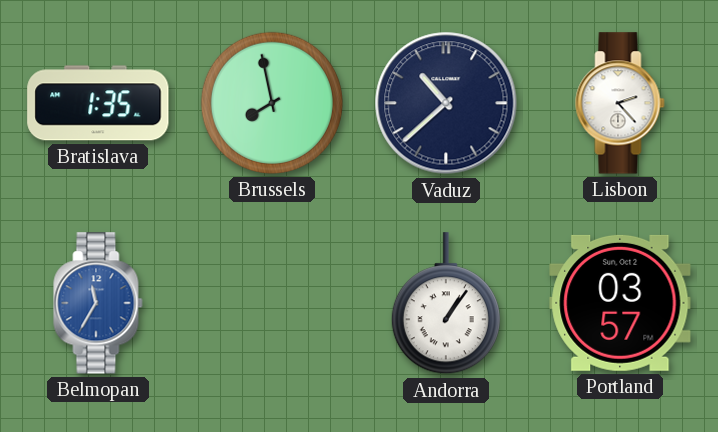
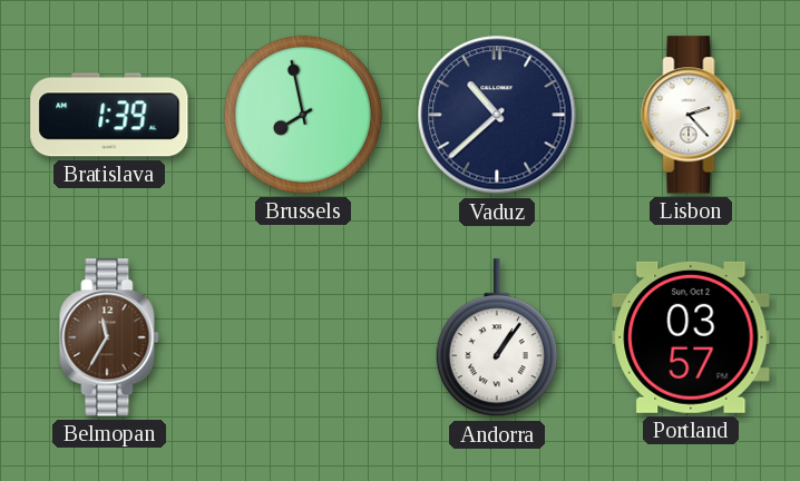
Bratislava: 1:35 -> 1:39
Belmopan dial: blue -> brown
